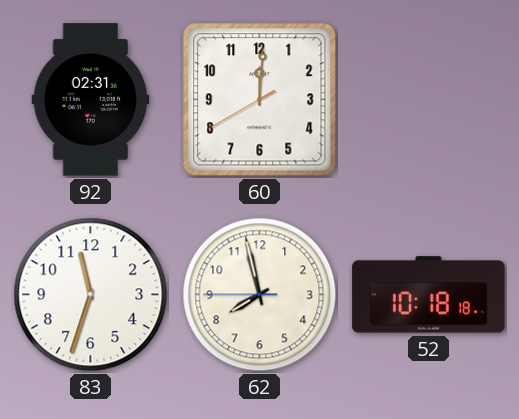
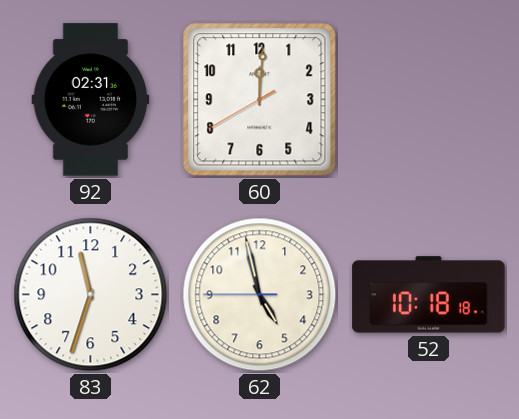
62: 7:57 -> 4:57
